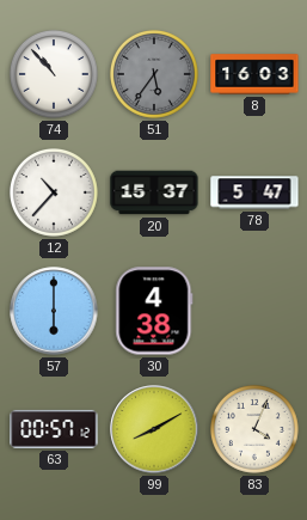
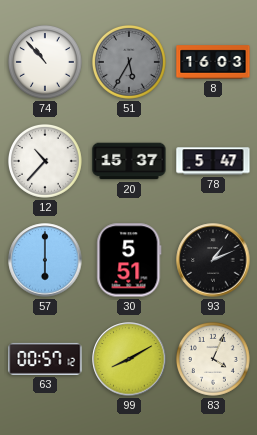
51: 5:36 -> 5:35
30: 4:38 -> 5:51
93: none -> 1:11
